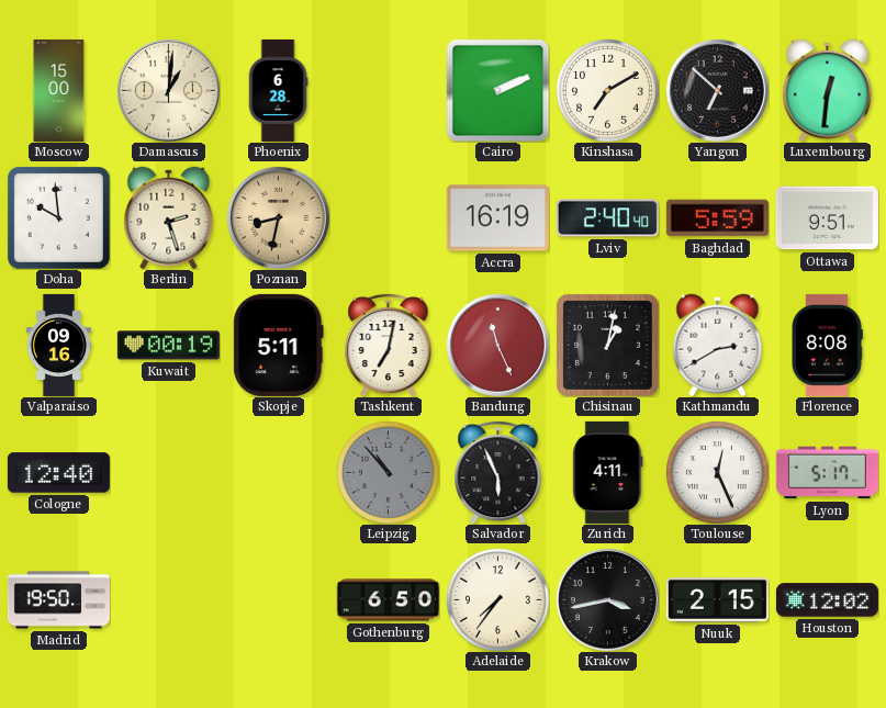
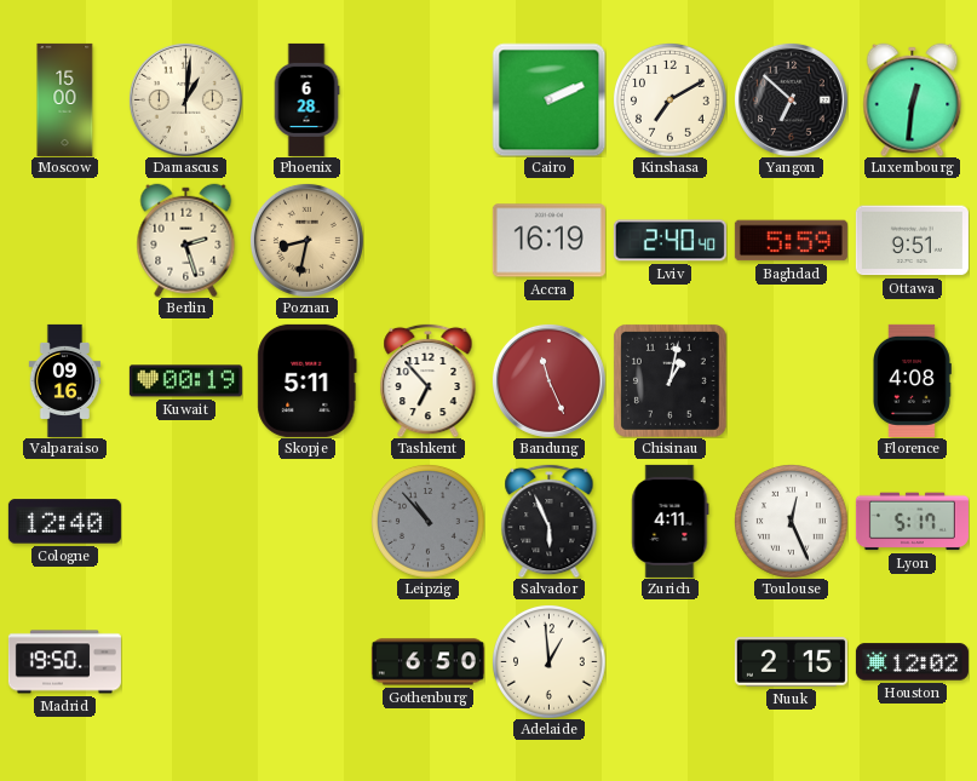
Doha: 9:59 -> none
Tashkent: 7:02 -> 6:53
Kathmandu: 2:40 -> none
Florence: 8:08 -> 4:08
Adelaide: 7:36 -> 12:59
Krakow: 3:43 -> none
